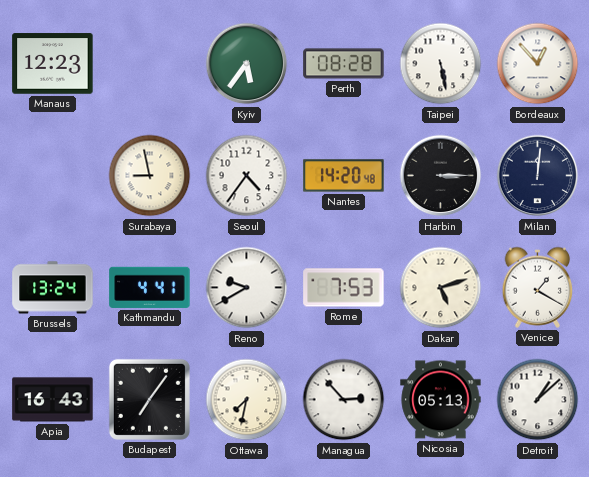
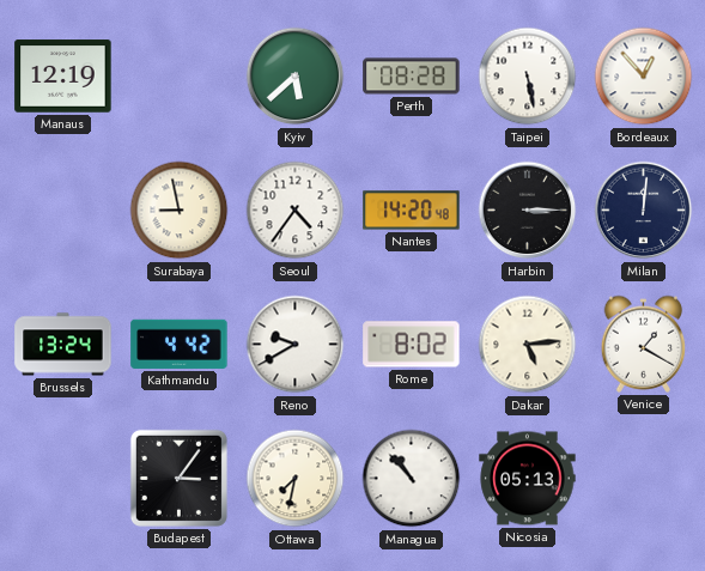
Manaus: 12:23 -> 12:19
Kyiv: 5:36 -> 5:38
Kathmandu: 4:41 -> 4:42
Rome: 7:53 -> 8:02
Dakar: 5:12 -> 5:14
Apia: 16:43 -> none
Budapest: 7:06 -> 3:06
Managua: 2:53 -> 10:53
Detroit: 1:08 -> none
